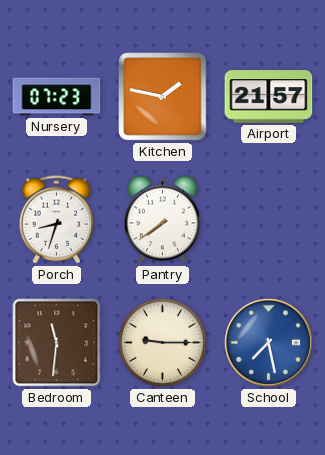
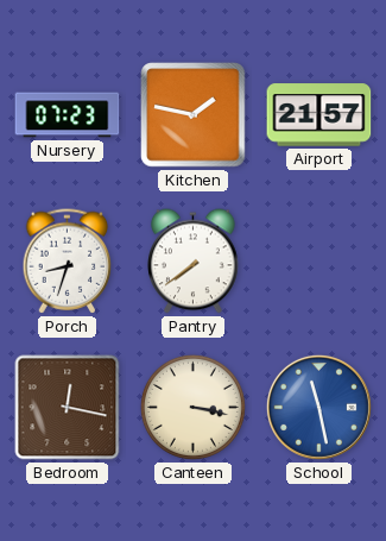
Bedroom: 11:31 -> 12:17
Canteen: 9:15 -> 3:17
School: 7:28 -> 11:28
